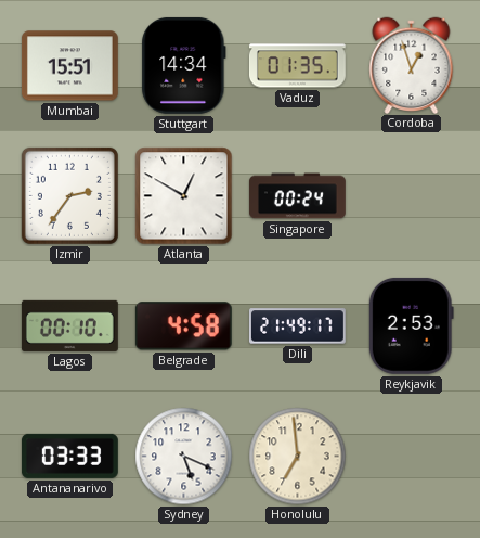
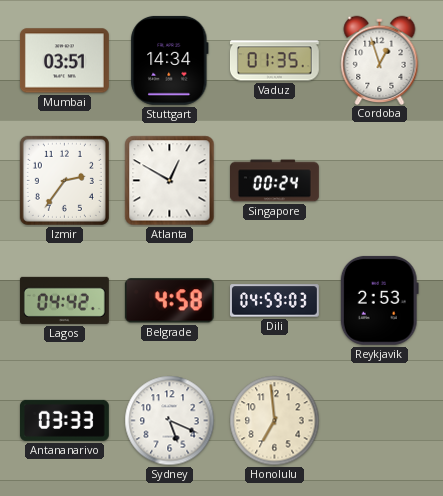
Mumbai: 15:51 -> 03:51
Lagos: 00:10 -> 04:42
Dili: 21:49 -> 04:59
